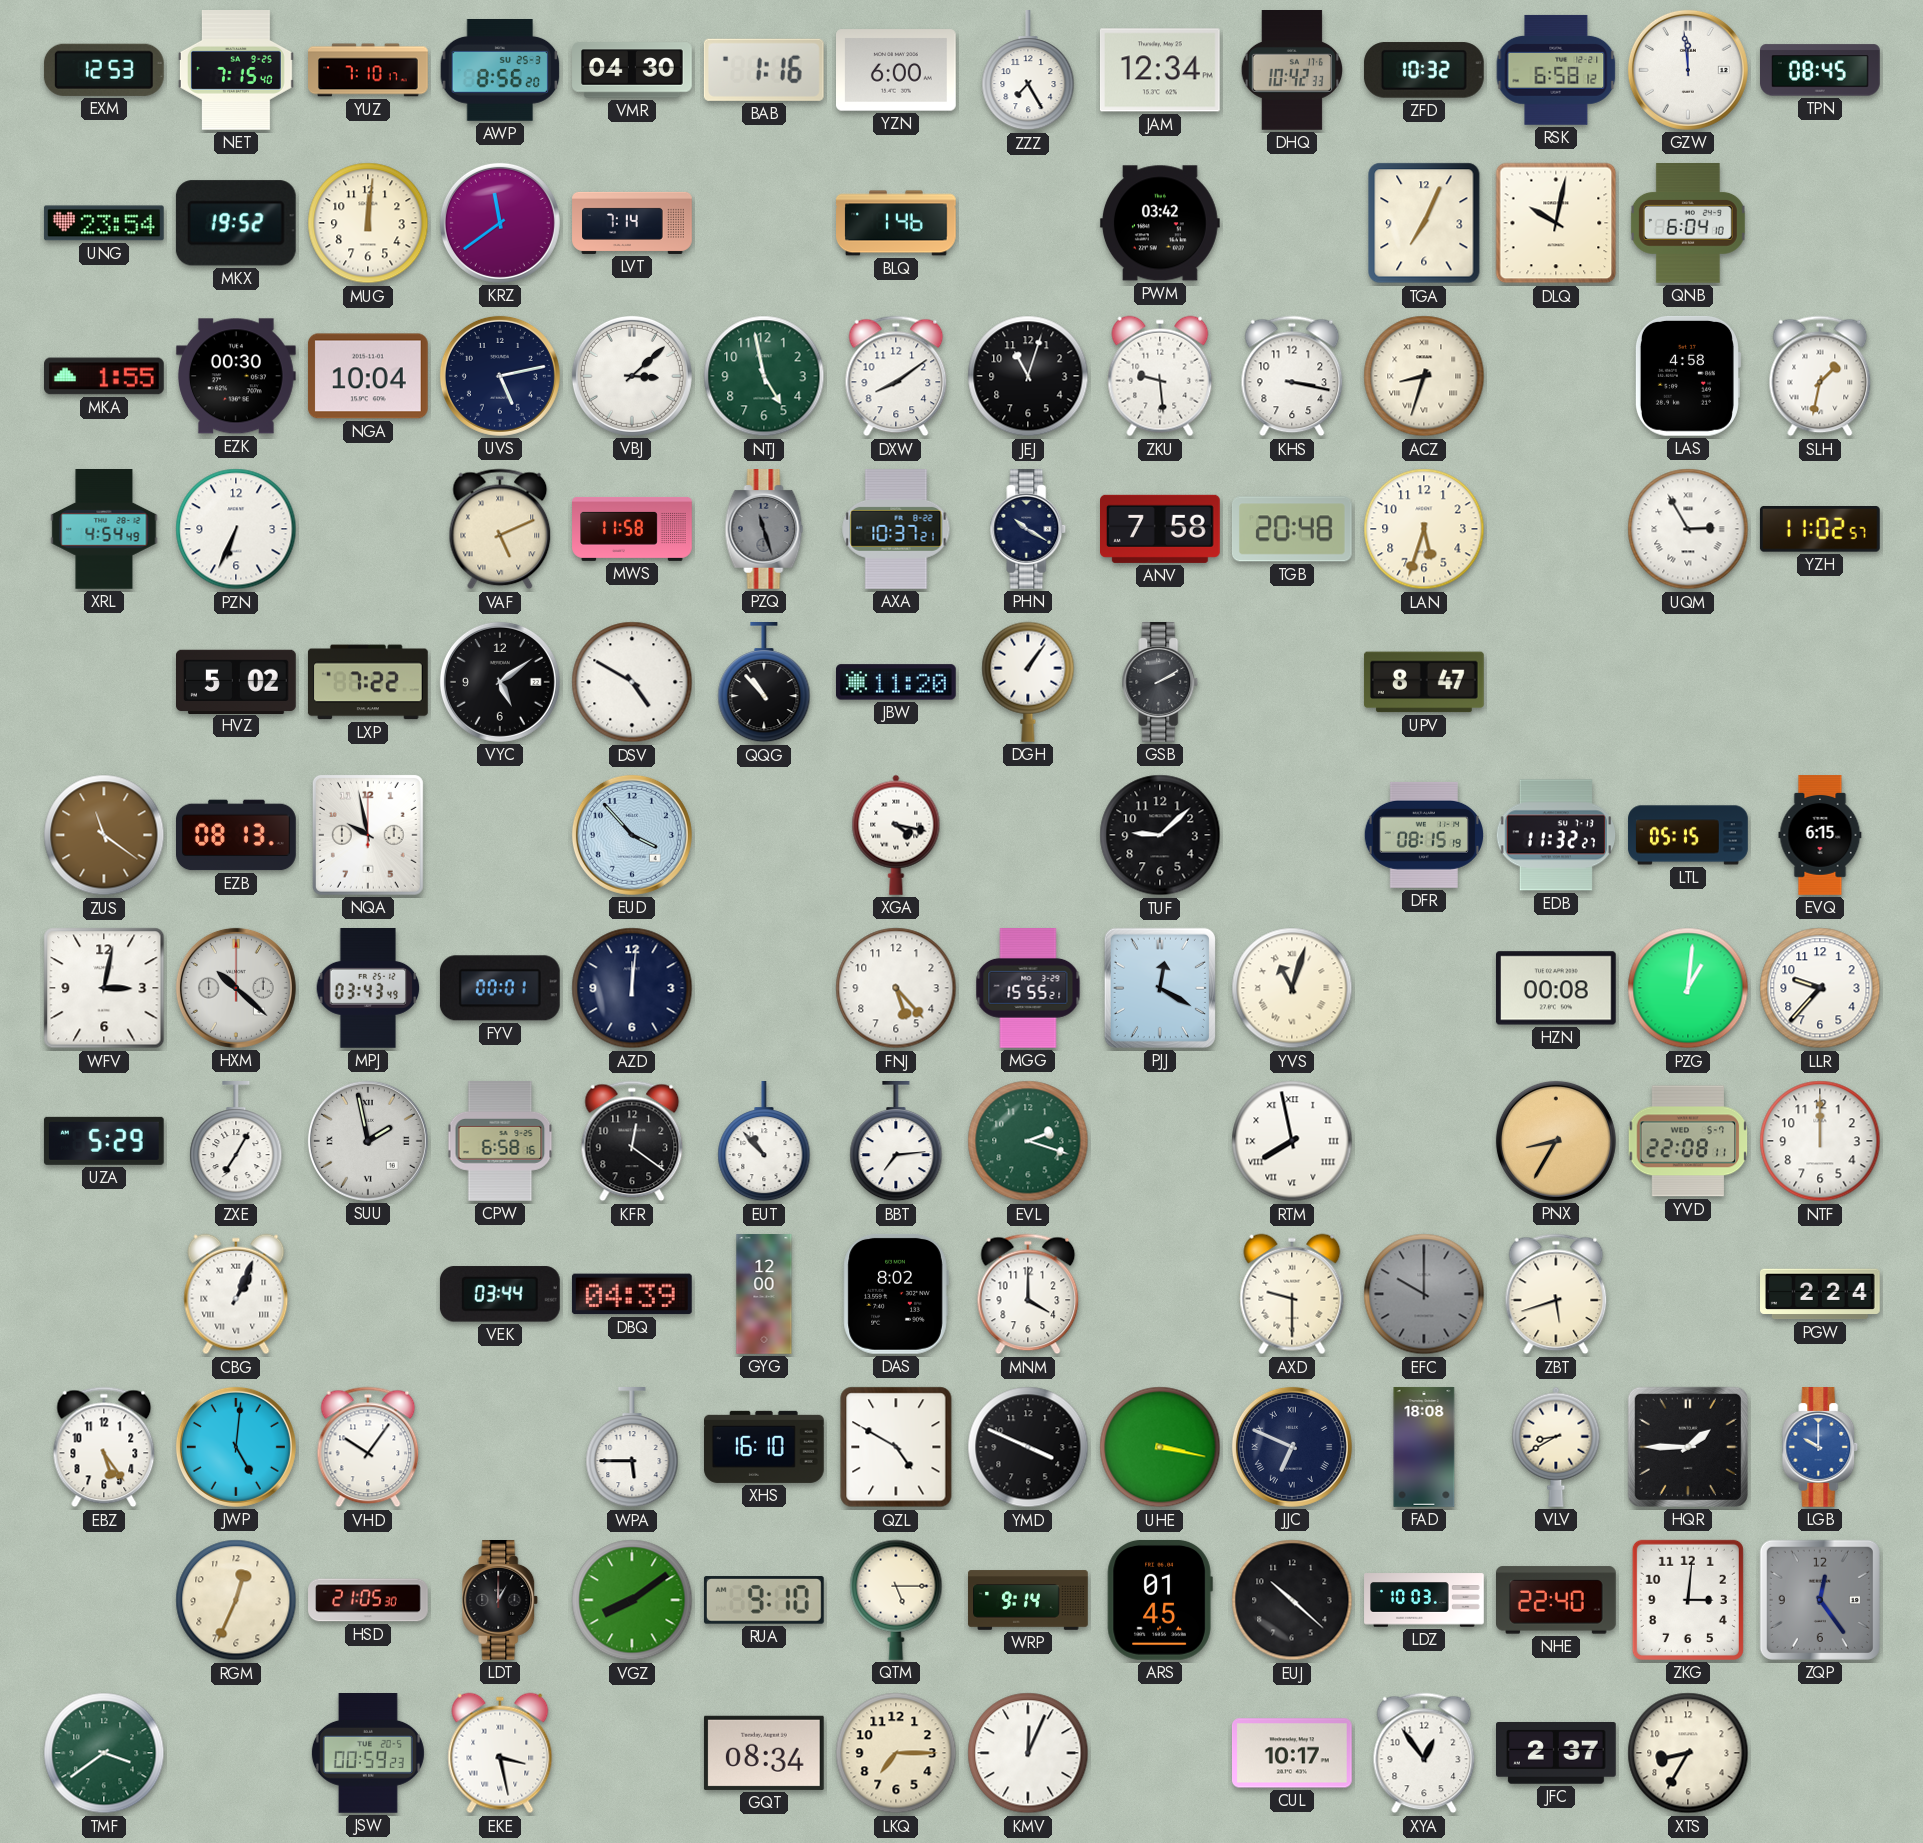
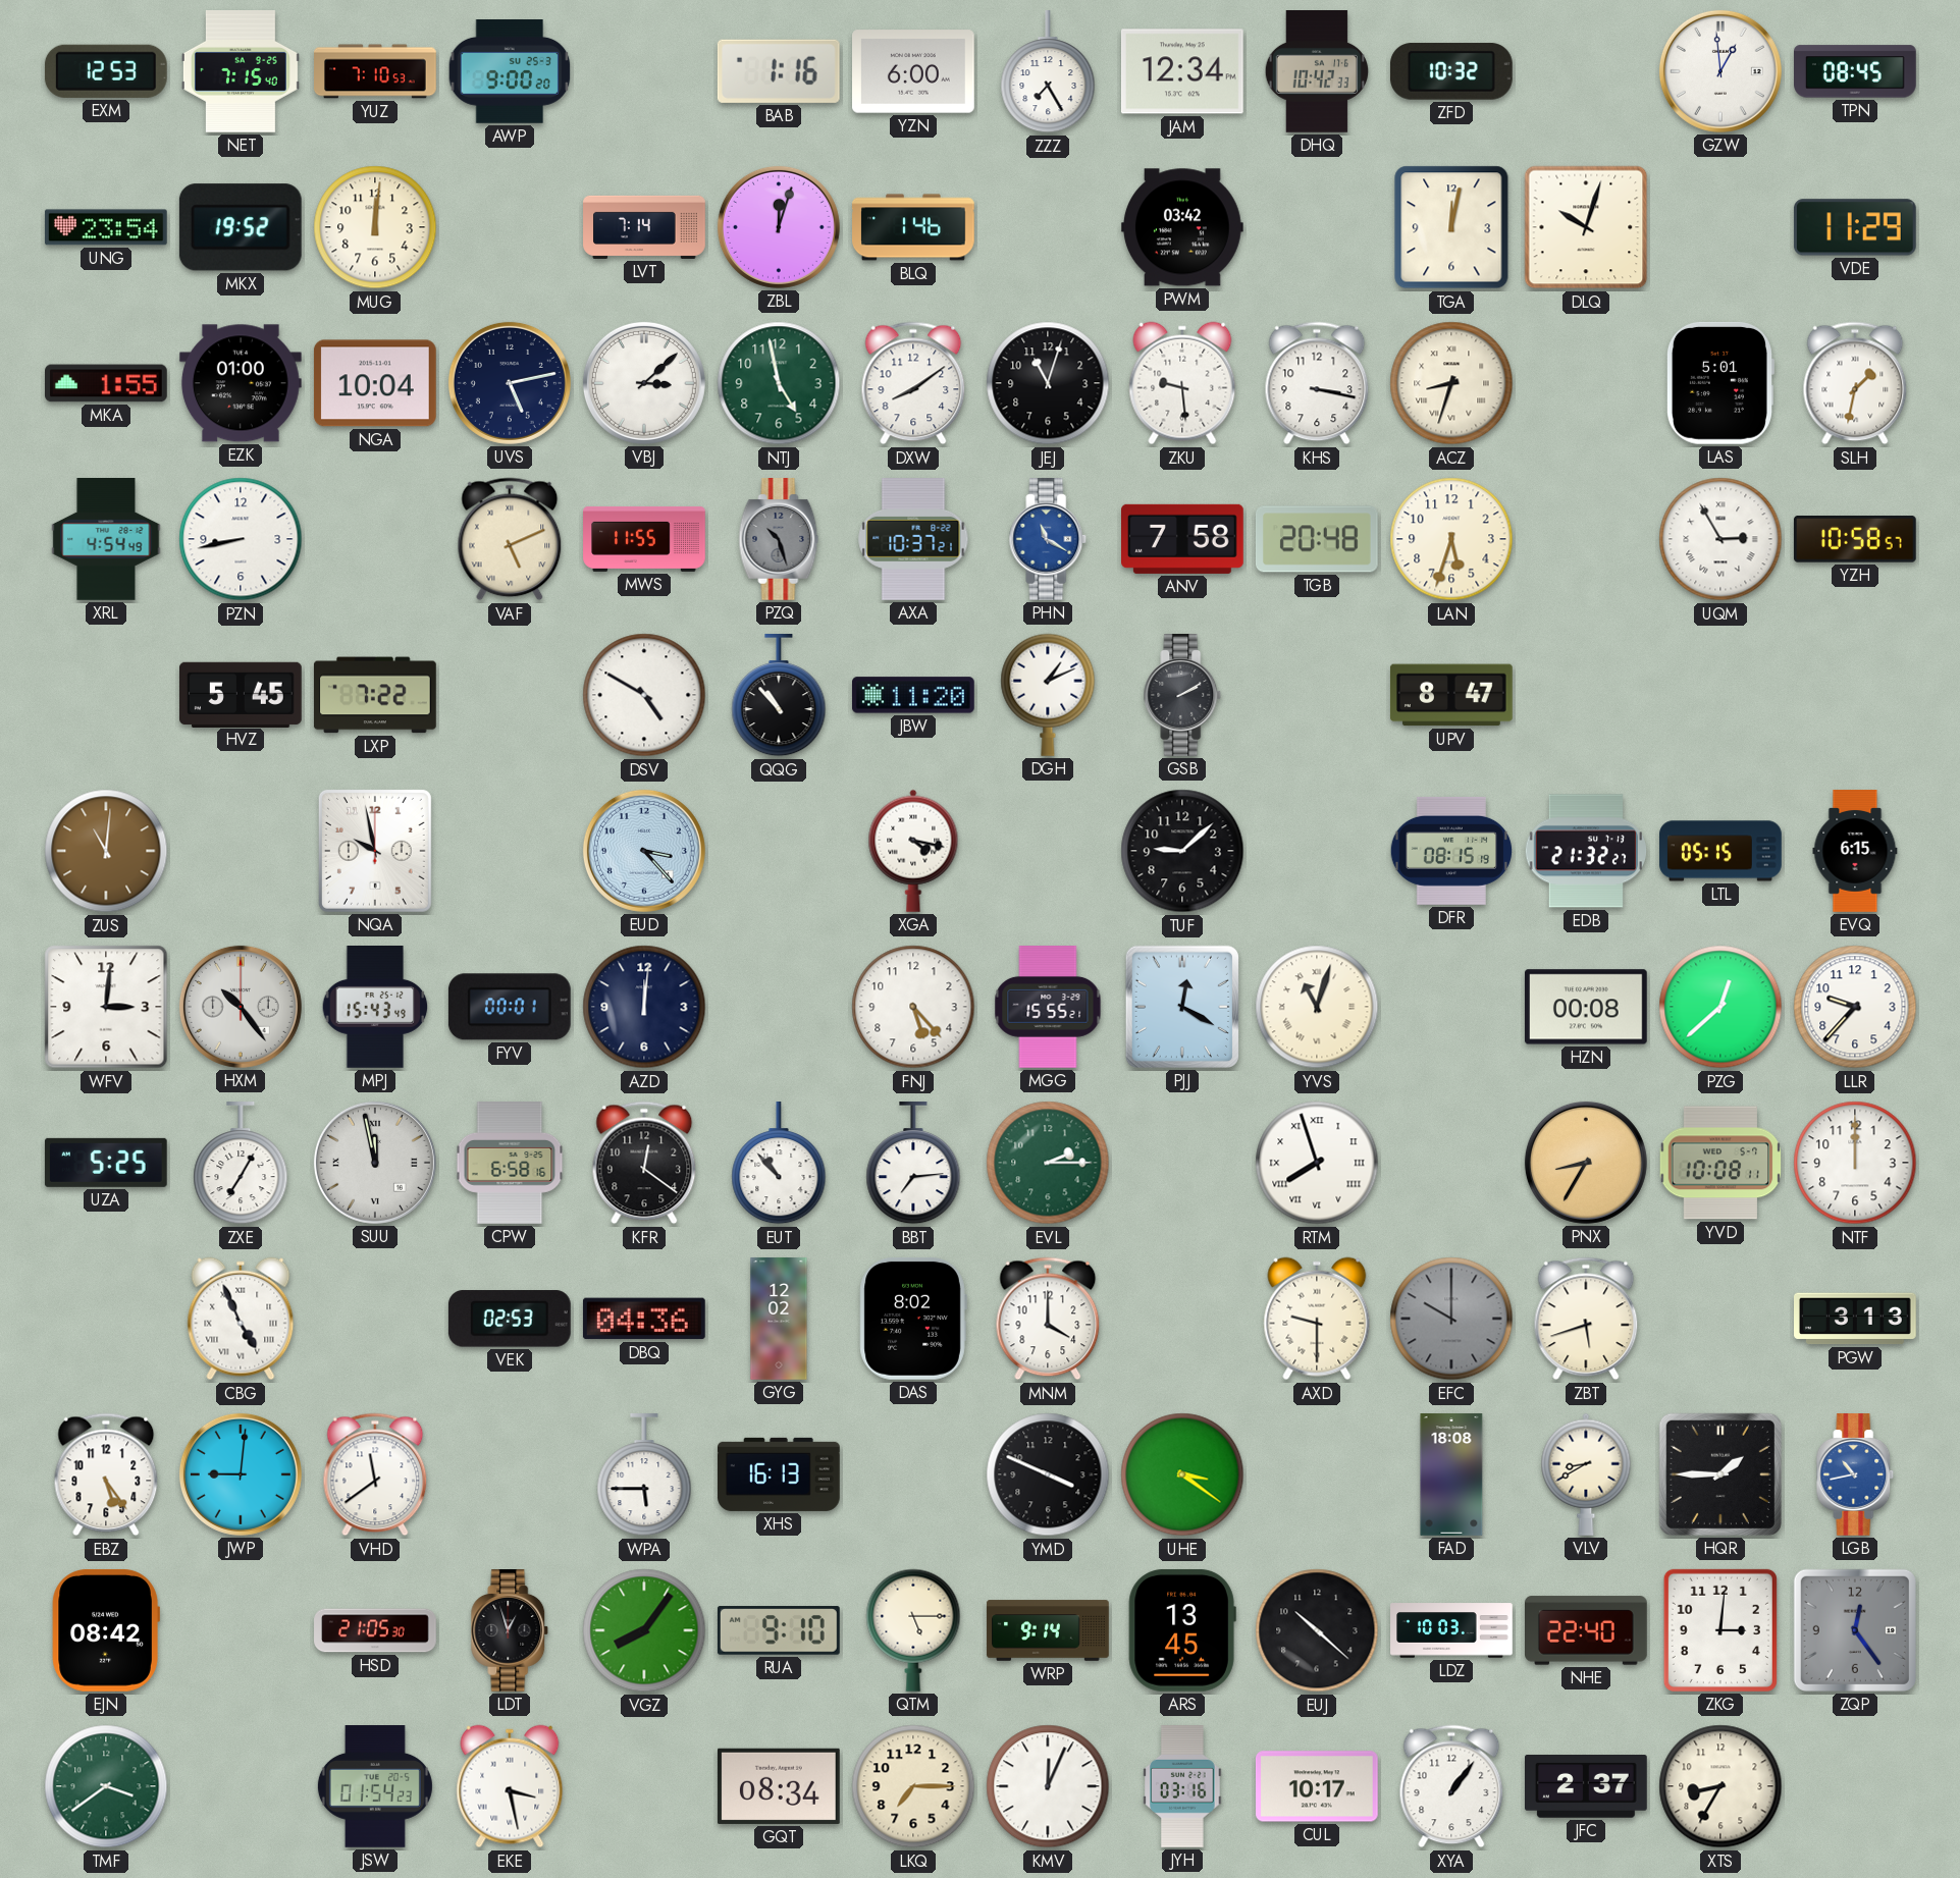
YUZ: 7:10:17 -> 7:10:53
AWP: 8:56 -> 9:00
VMR: 04:30 -> none
RSK: 6:58 -> none
GZW: 11:59 -> 12:59
KRZ: 11:39 -> none
ZBL: none -> 12:03
TGA: 7:04 -> 12:02
DLQ: 10:02 -> 10:03
QNB: 6:04 -> none
VDE: none -> 11:29
EZK: 00:30 -> 01:00
LAS: 4:58 -> 5:01
PZN: 6:34 -> 8:43
MWS: 11:58 -> 11:55
PZQ: 11:27 -> 10:27
PHN: 10:20 -> 11:20
PHN dial: navy -> blue
YZH: 11:02 -> 10:58
HVZ: 5:02 -> 5:45
VYC: 5:09 -> none
DGH: 1:06 -> 1:11
ZUS: 11:21 -> 11:01
EZB: 08:13 -> none
EUD: 3:53 -> 3:23
EDB: 11:32 -> 21:32
WFV: 3:02 -> 3:01
HXM: 10:22 -> 10:24
MPJ: 03:43 -> 15:43
PZG: 1:01 -> 12:38
UZA: 5:29 -> 5:25
SUU: 1:58 -> 11:58
EVL: 2:18 -> 2:15
RTM: 7:58 -> 7:57
YVD: 22:08 -> 10:08
CBG: 1:04 -> 4:56
VEK: 03:44 -> 02:53
DBQ: 04:39 -> 04:36
GYG: 12:00 -> 12:02
PGW: 2:24 -> 3:13
JWP: 5:01 -> 9:01
VHD: 10:06 -> 11:39
XHS: 16:10 -> 16:13
QZL: 4:50 -> none
UHE: 3:17 -> 3:21
JJC: 6:49 -> none
LGB: 10:00 -> 10:43
EJN: none -> 08:42
RGM: 12:34 -> none
LDT: 1:00 -> 12:57
VGZ: 8:09 -> 8:06
ARS: 01:45 -> 13:45
JSW: 00:59 -> 01:54
JYH: none -> 03:16
XYA: 12:54 -> 1:06
